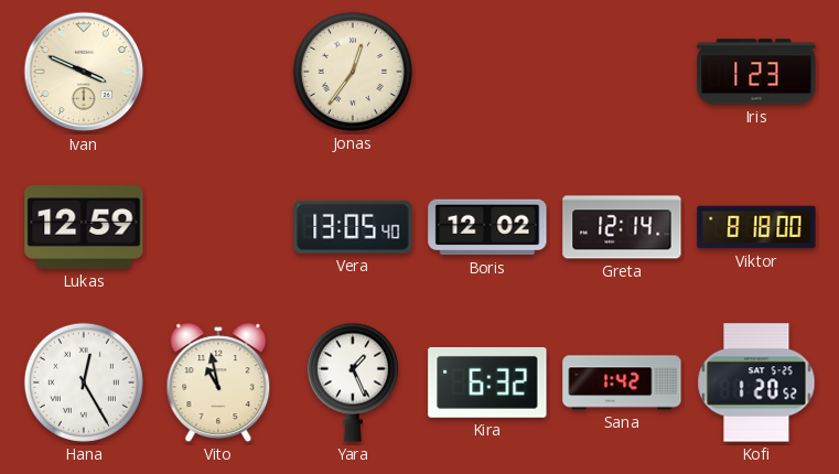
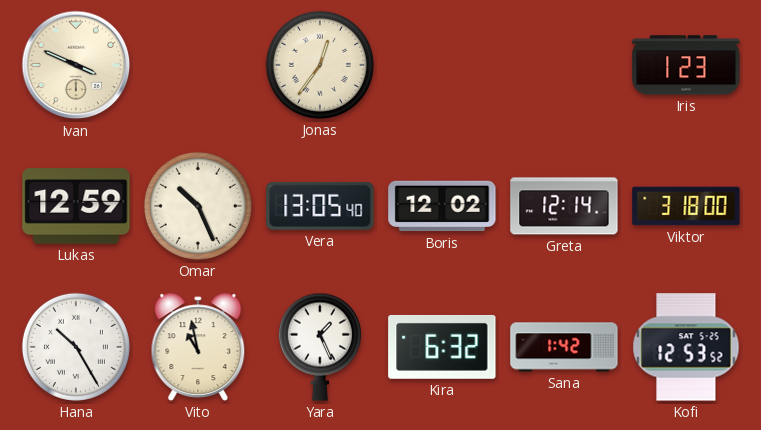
Omar: none -> 10:26
Viktor: 8:18 -> 3:18
Hana: 12:25 -> 10:25
Kofi: 1:20 -> 12:53
